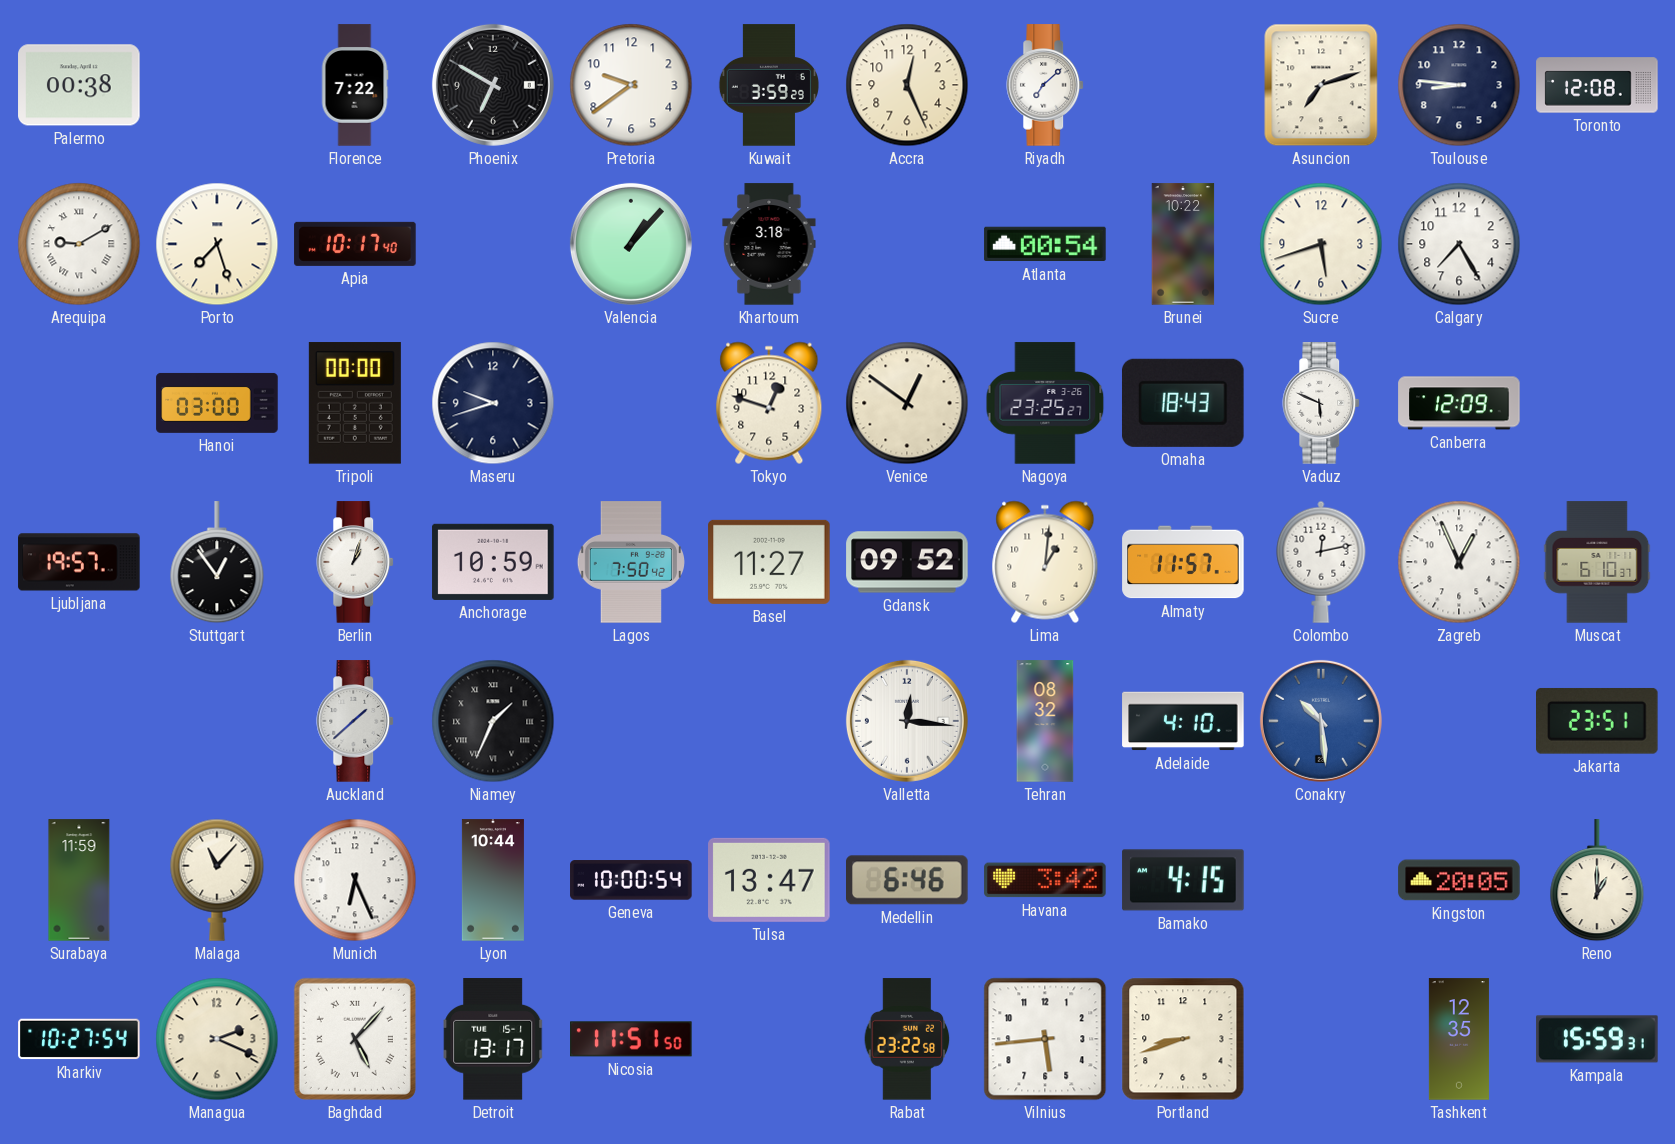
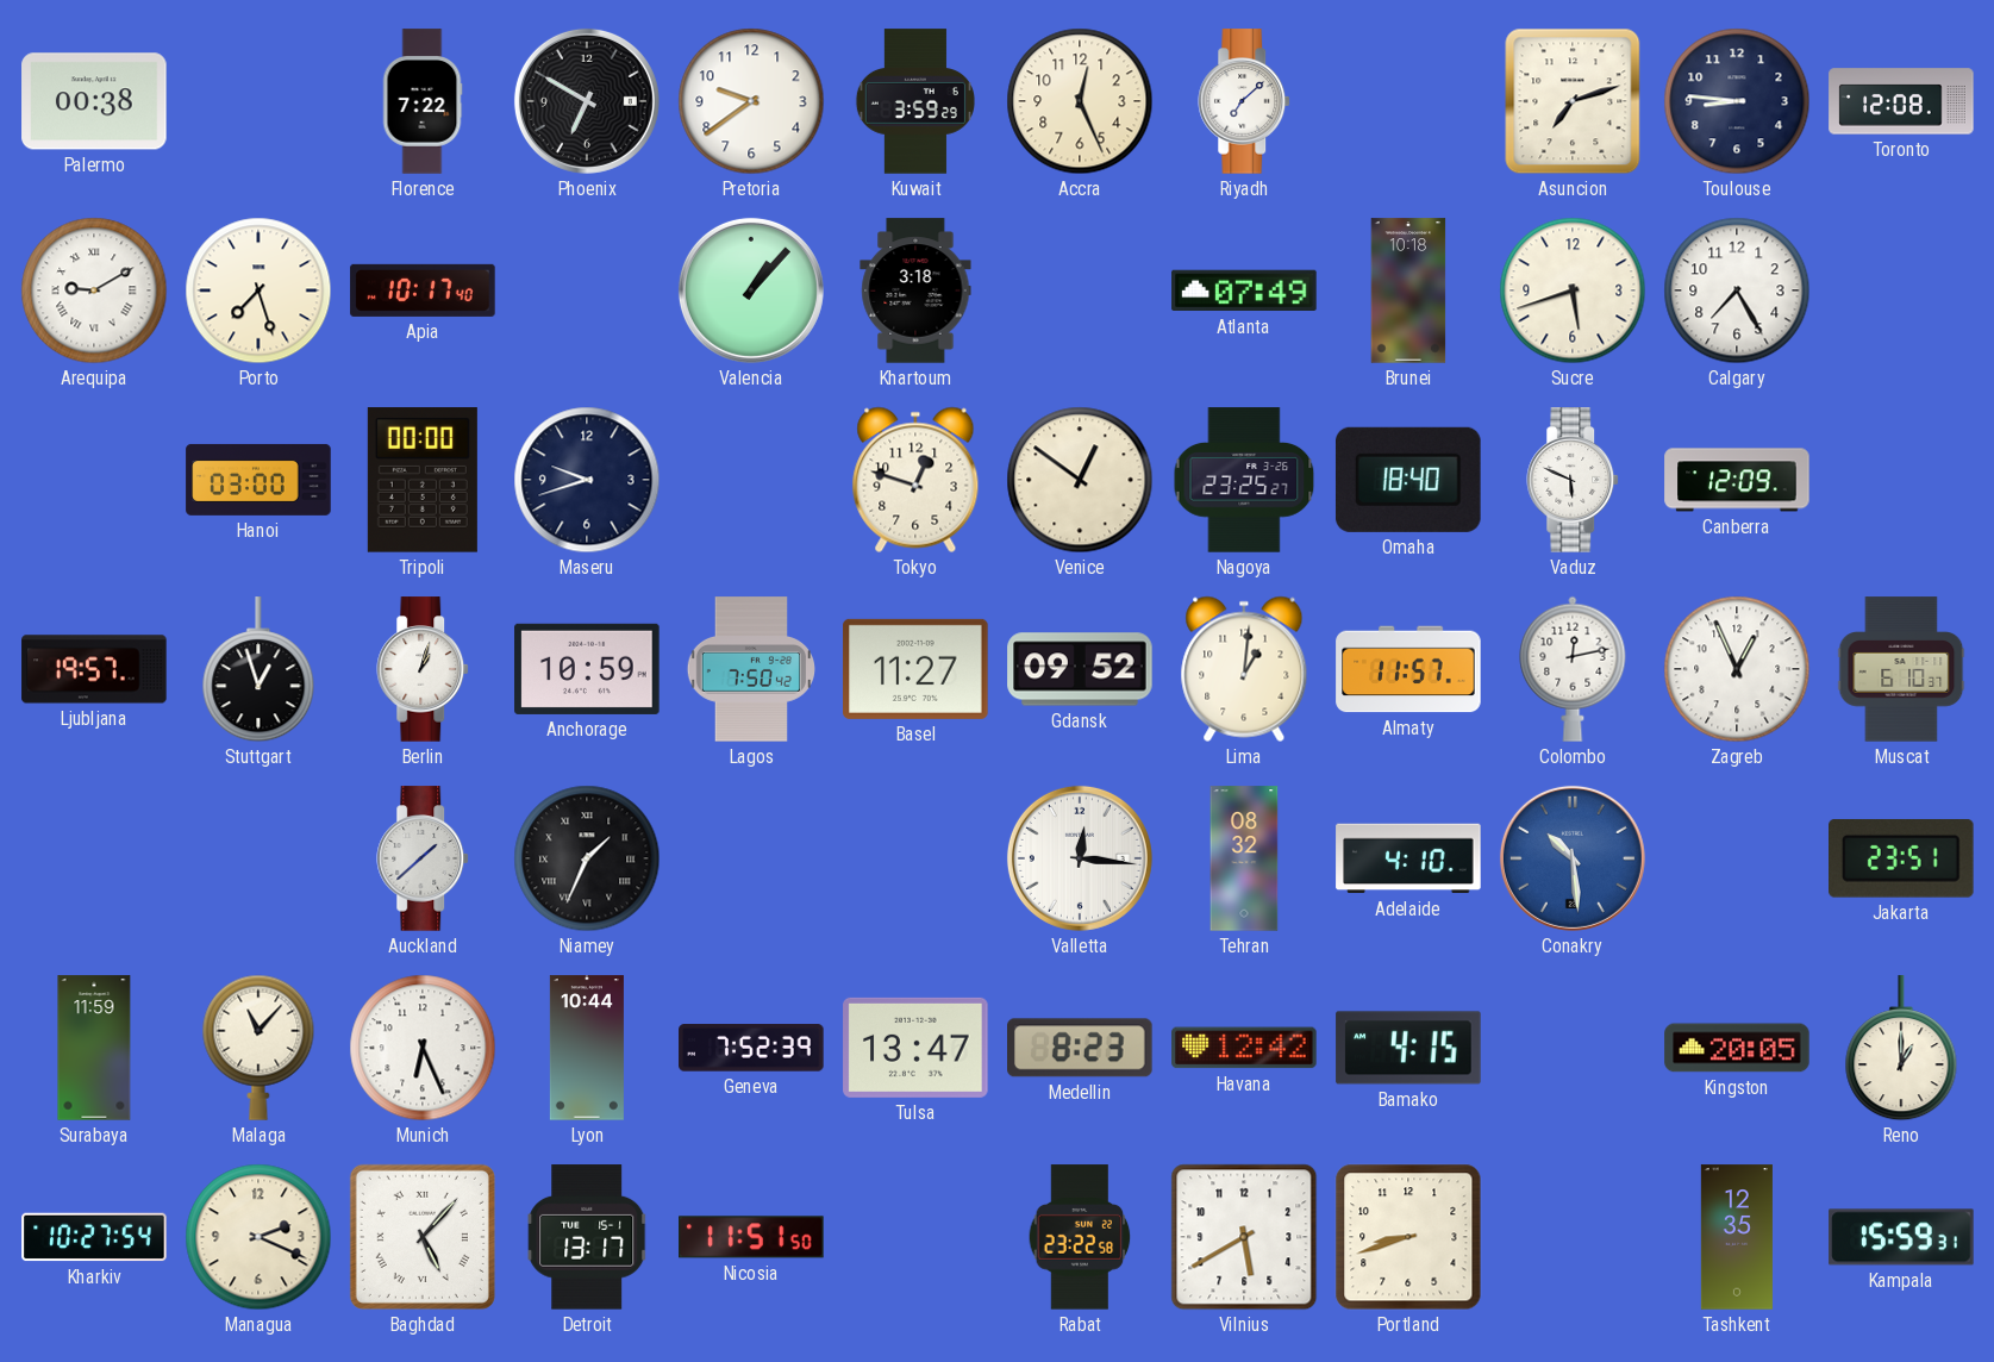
Atlanta: 00:54 -> 07:49
Brunei: 10:22 -> 10:18
Omaha: 18:43 -> 18:40
Stuttgart: 12:54 -> 12:57
Geneva: 10:00 -> 7:52
Medellin: 6:46 -> 8:23
Havana: 3:42 -> 12:42
Vilnius: 5:44 -> 5:40
